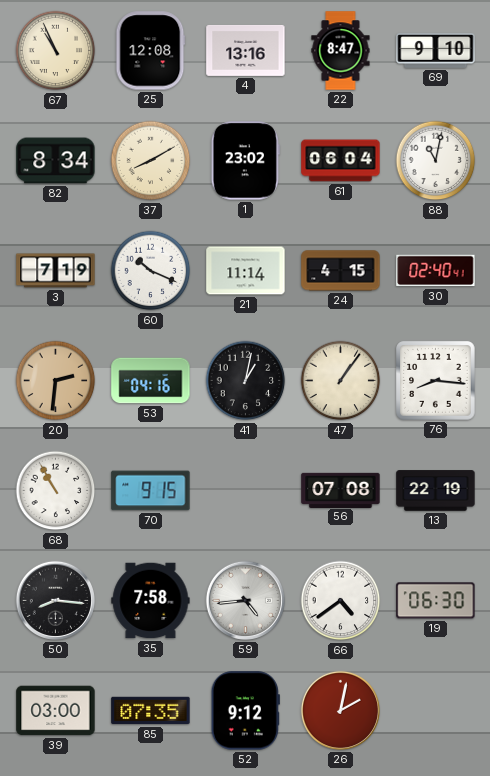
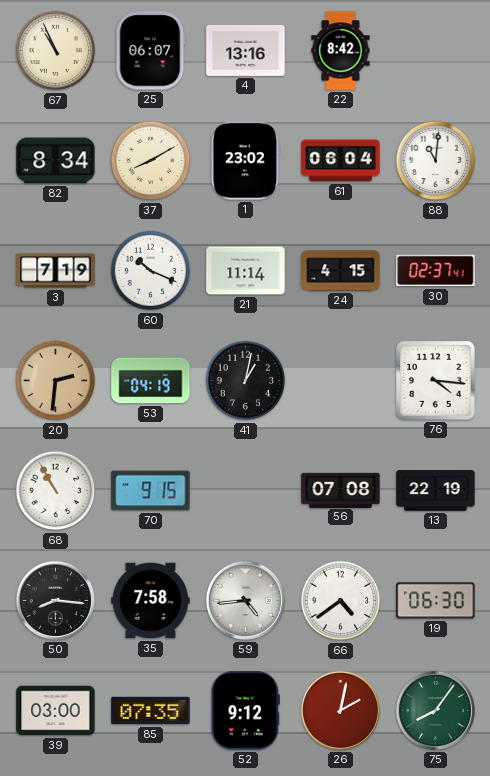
25: 12:08 -> 06:07
22: 8:47 -> 8:42
69: 9:10 -> none
88: 11:02 -> 11:01
30: 02:40 -> 02:37
53: 04:16 -> 04:19
47: 1:06 -> none
76: 8:16 -> 4:16
75: none -> 8:06
